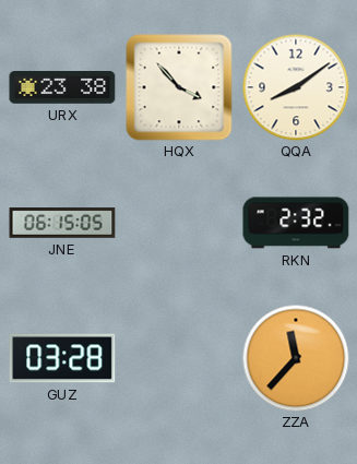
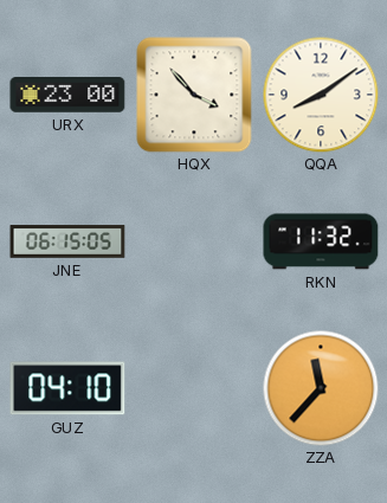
URX: 23:38 -> 23:00
RKN: 2:32 -> 11:32
GUZ: 03:28 -> 04:10
